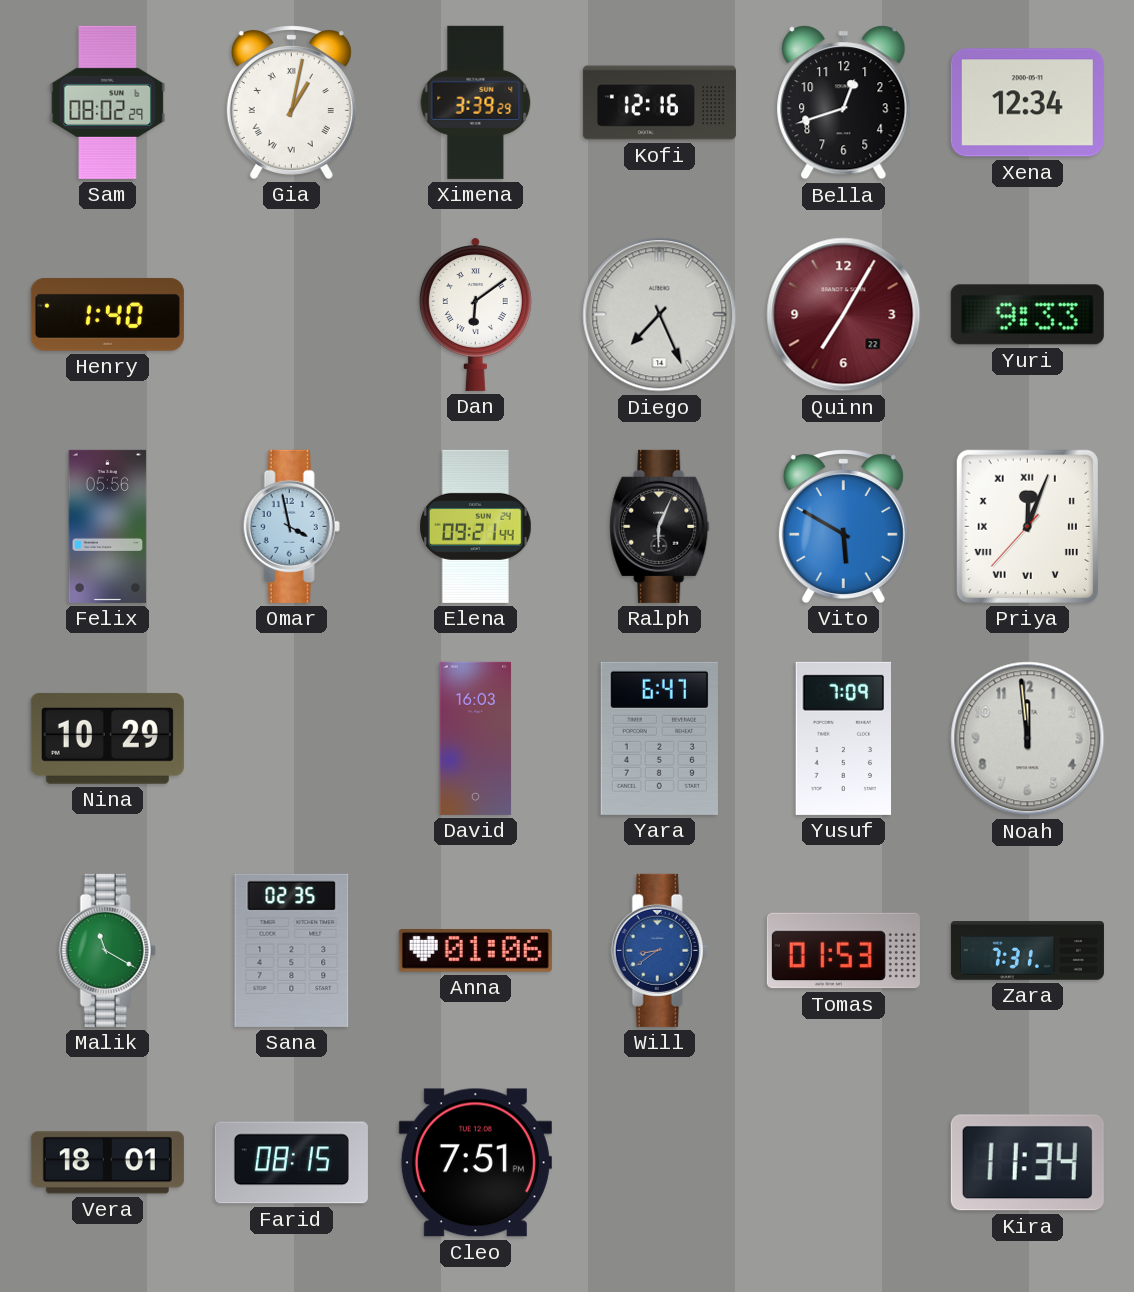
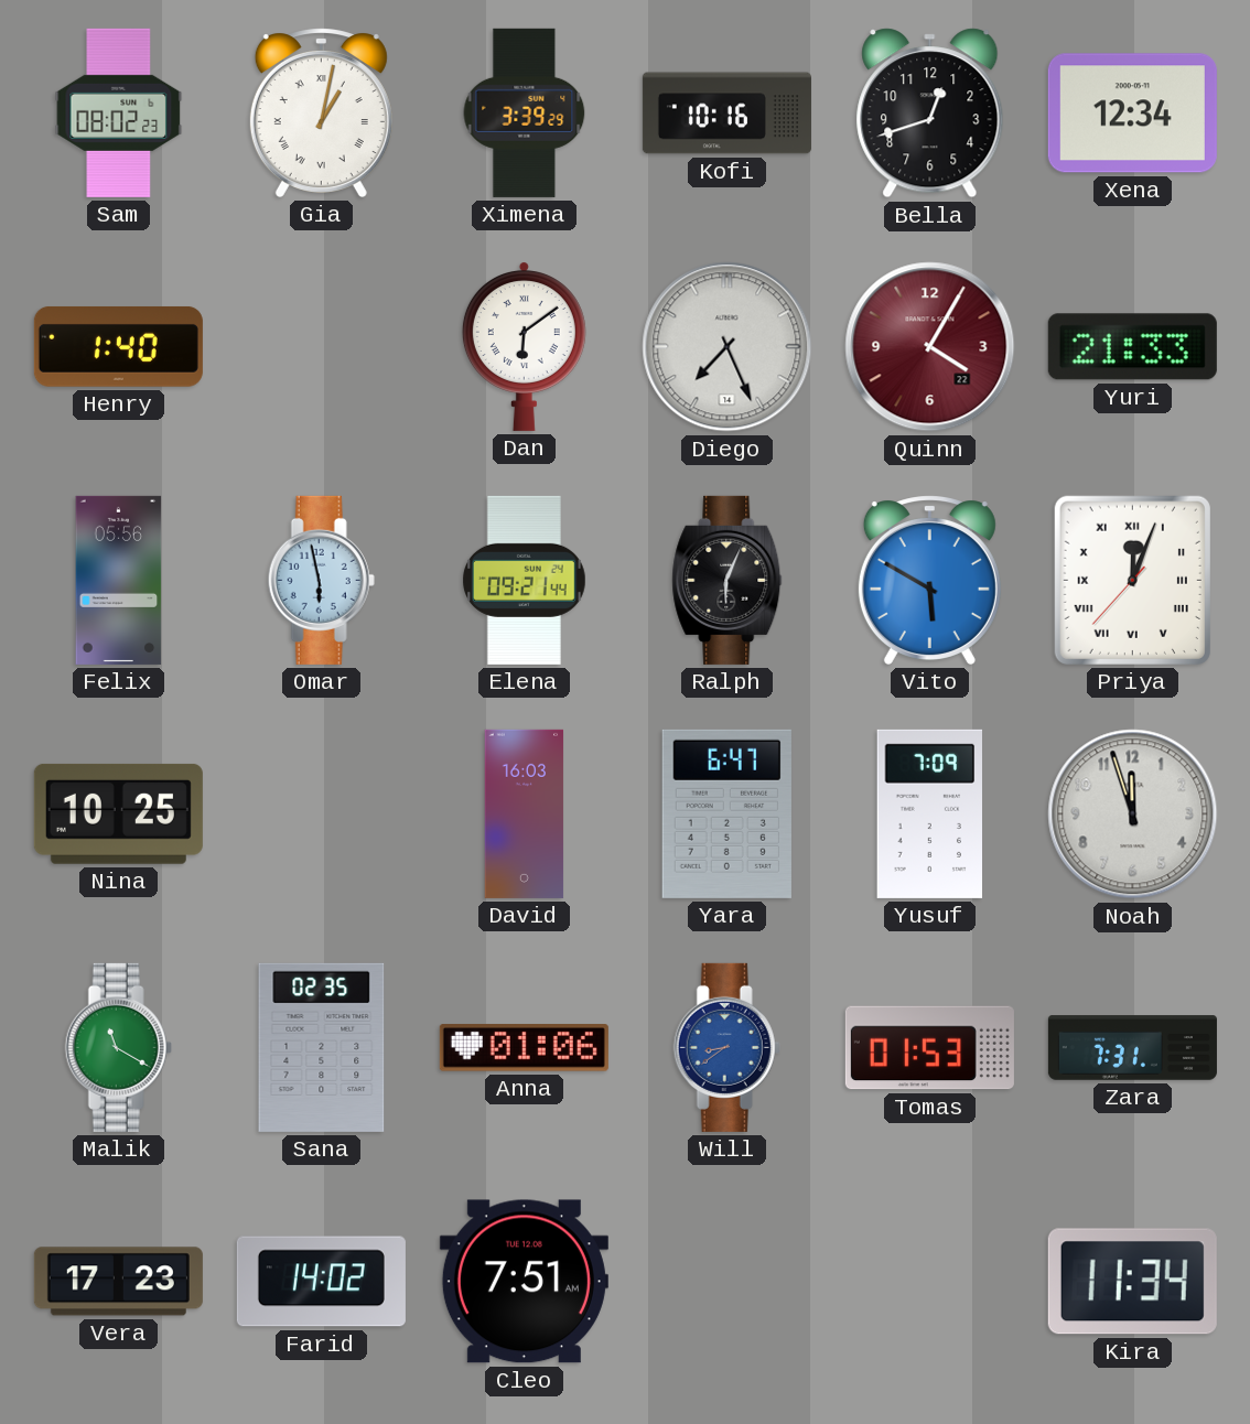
Sam: 08:02:29 -> 08:02:23
Kofi: 12:16 -> 10:16
Quinn: 7:05 -> 4:05
Yuri: 9:33 -> 21:33
Omar: 3:58 -> 5:58
Nina: 10:29 -> 10:25
Noah: 11:59 -> 11:57
Vera: 18:01 -> 17:23
Farid: 08:15 -> 14:02
Cleo: 7:51 PM -> 7:51 AM
